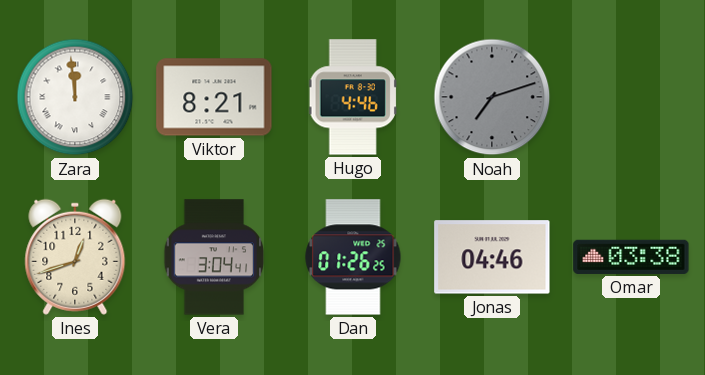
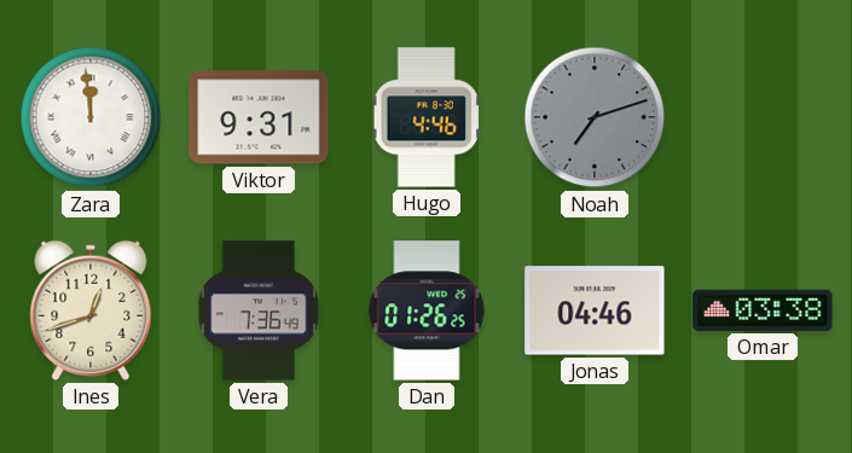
Viktor: 8:21 -> 9:31
Vera: 3:04 -> 7:36
